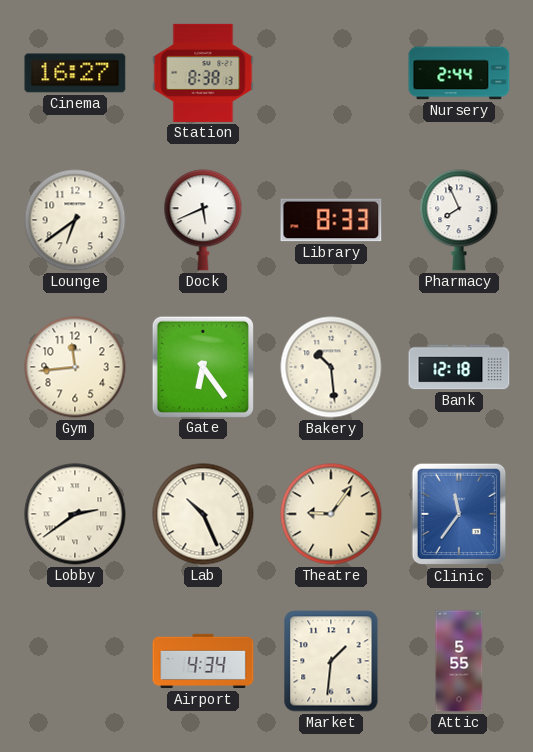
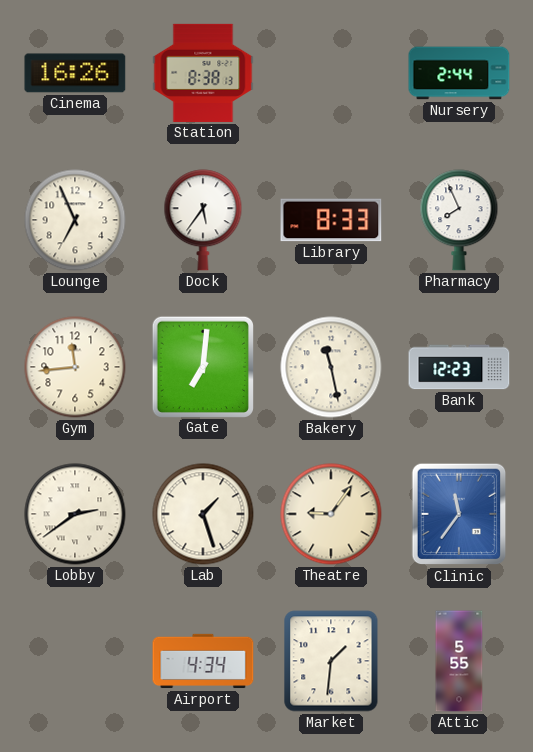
Cinema: 16:27 -> 16:26
Lounge: 6:39 -> 6:56
Dock: 5:41 -> 5:36
Gate: 6:24 -> 7:01
Bakery: 10:29 -> 11:28
Bank: 12:18 -> 12:23
Lab: 10:26 -> 1:27
